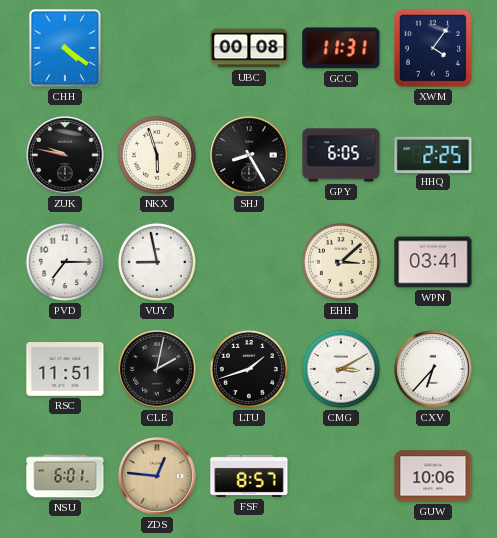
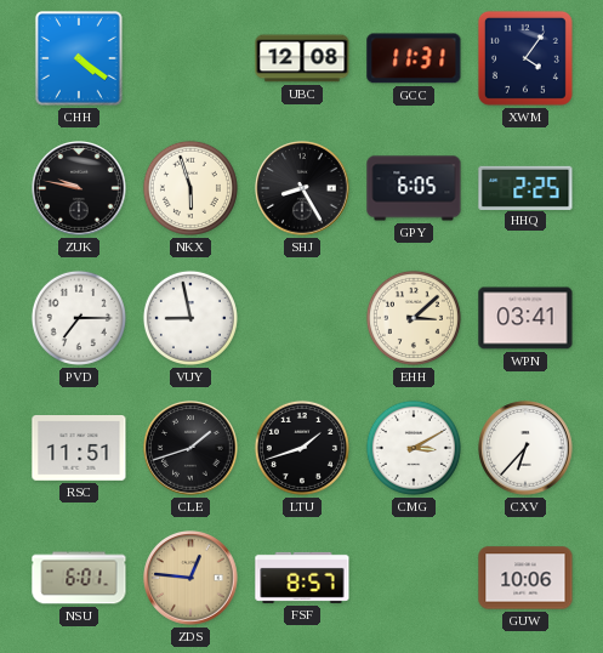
UBC: 00:08 -> 12:08
CLE: 2:02 -> 1:42
